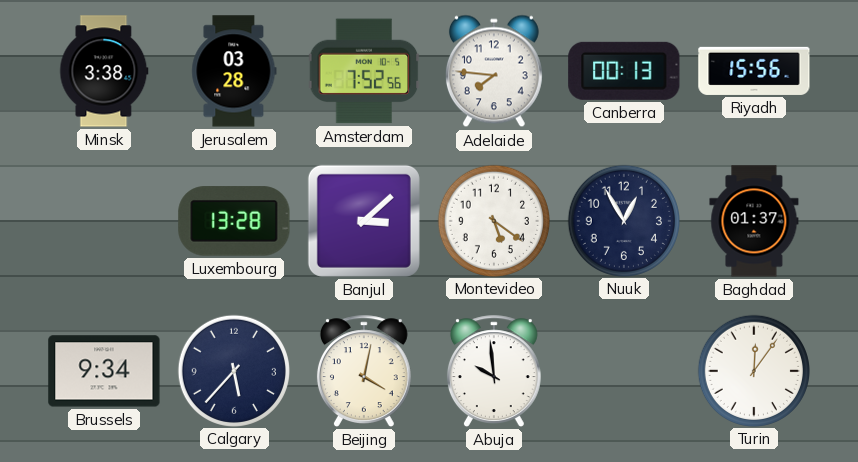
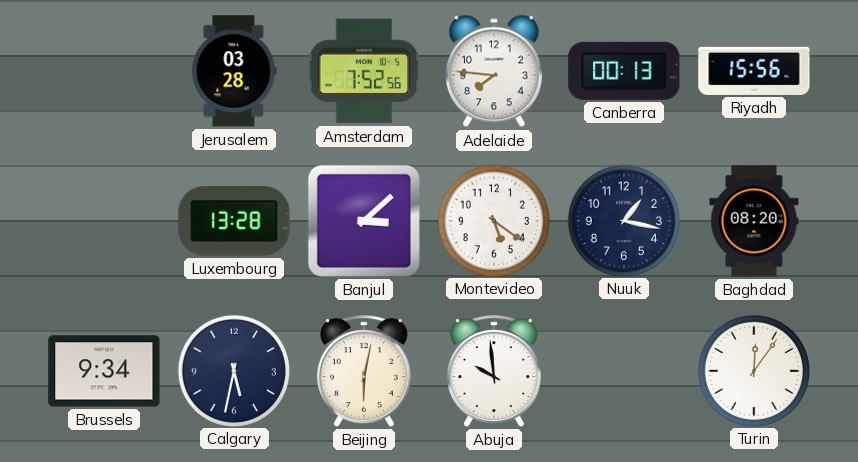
Minsk: 3:38 -> none
Nuuk: 12:55 -> 1:17
Baghdad: 01:37 -> 08:20
Calgary: 5:37 -> 5:32
Beijing: 4:02 -> 6:02
